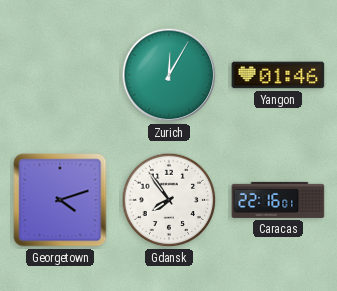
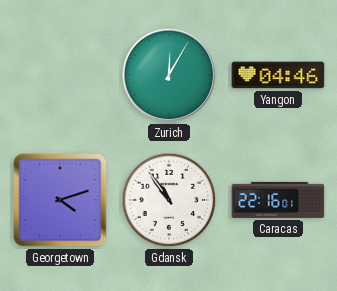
Yangon: 01:46 -> 04:46
Gdansk: 7:54 -> 10:54
